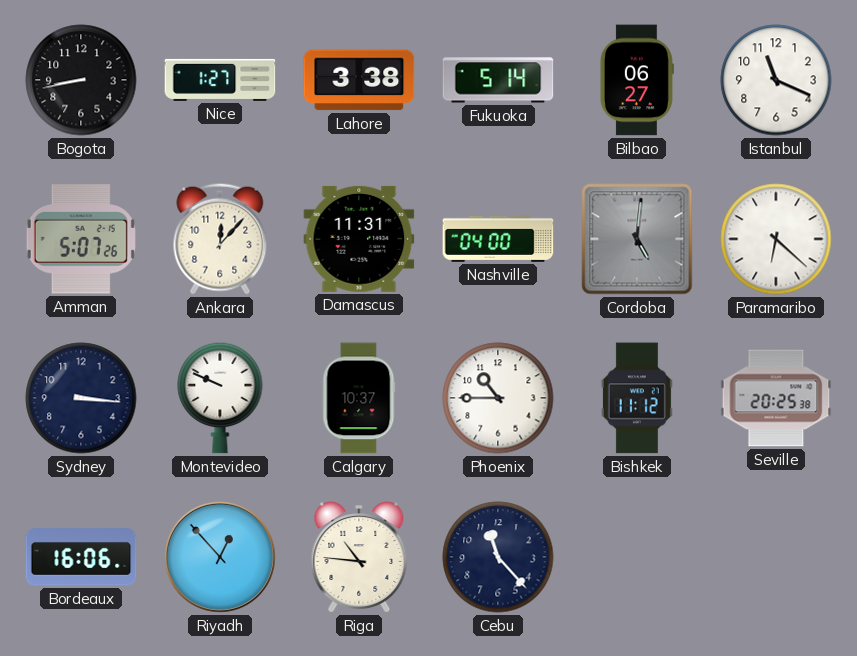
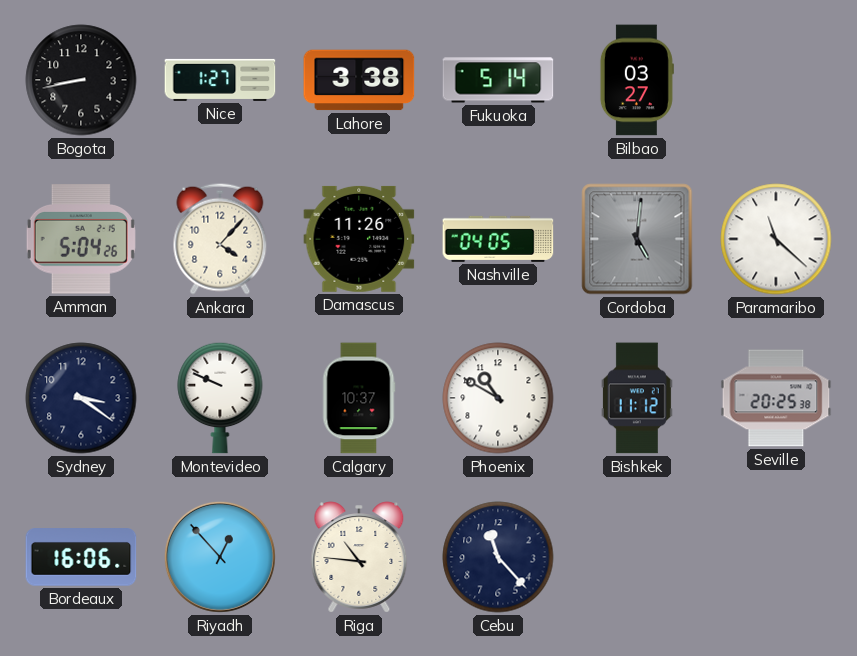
Bilbao: 06:27 -> 03:27
Istanbul: 11:19 -> none
Amman: 5:07 -> 5:04
Ankara: 12:07 -> 4:07
Damascus: 11:31 -> 11:26
Nashville: 04:00 -> 04:05
Paramaribo: 6:22 -> 11:22
Sydney: 3:16 -> 3:21
Phoenix: 10:45 -> 10:50
